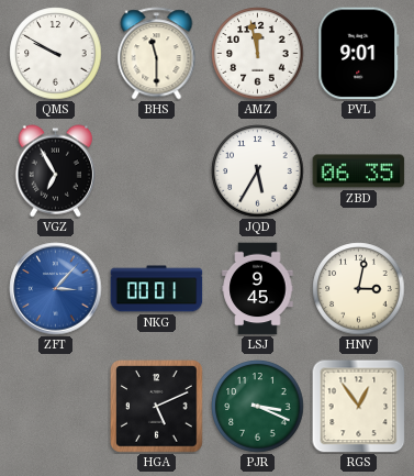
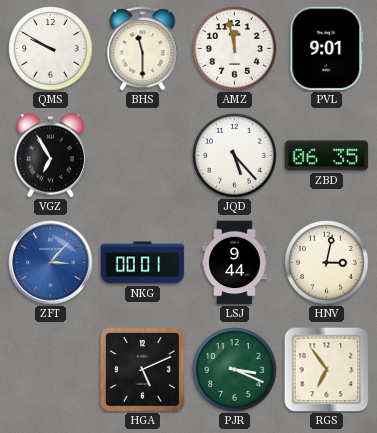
JQD: 5:35 -> 5:23
LSJ: 9:45 -> 9:44
RGS: 12:54 -> 6:54
